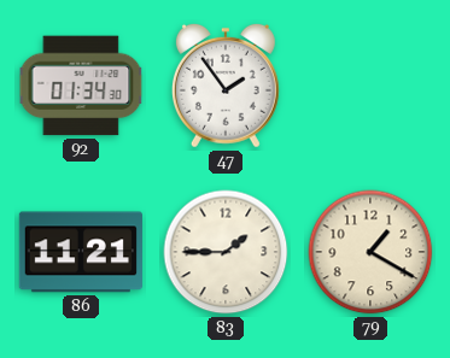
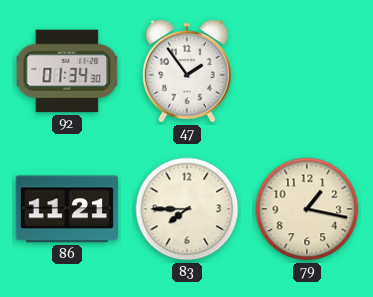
83: 1:45 -> 7:45
79: 1:20 -> 1:17
